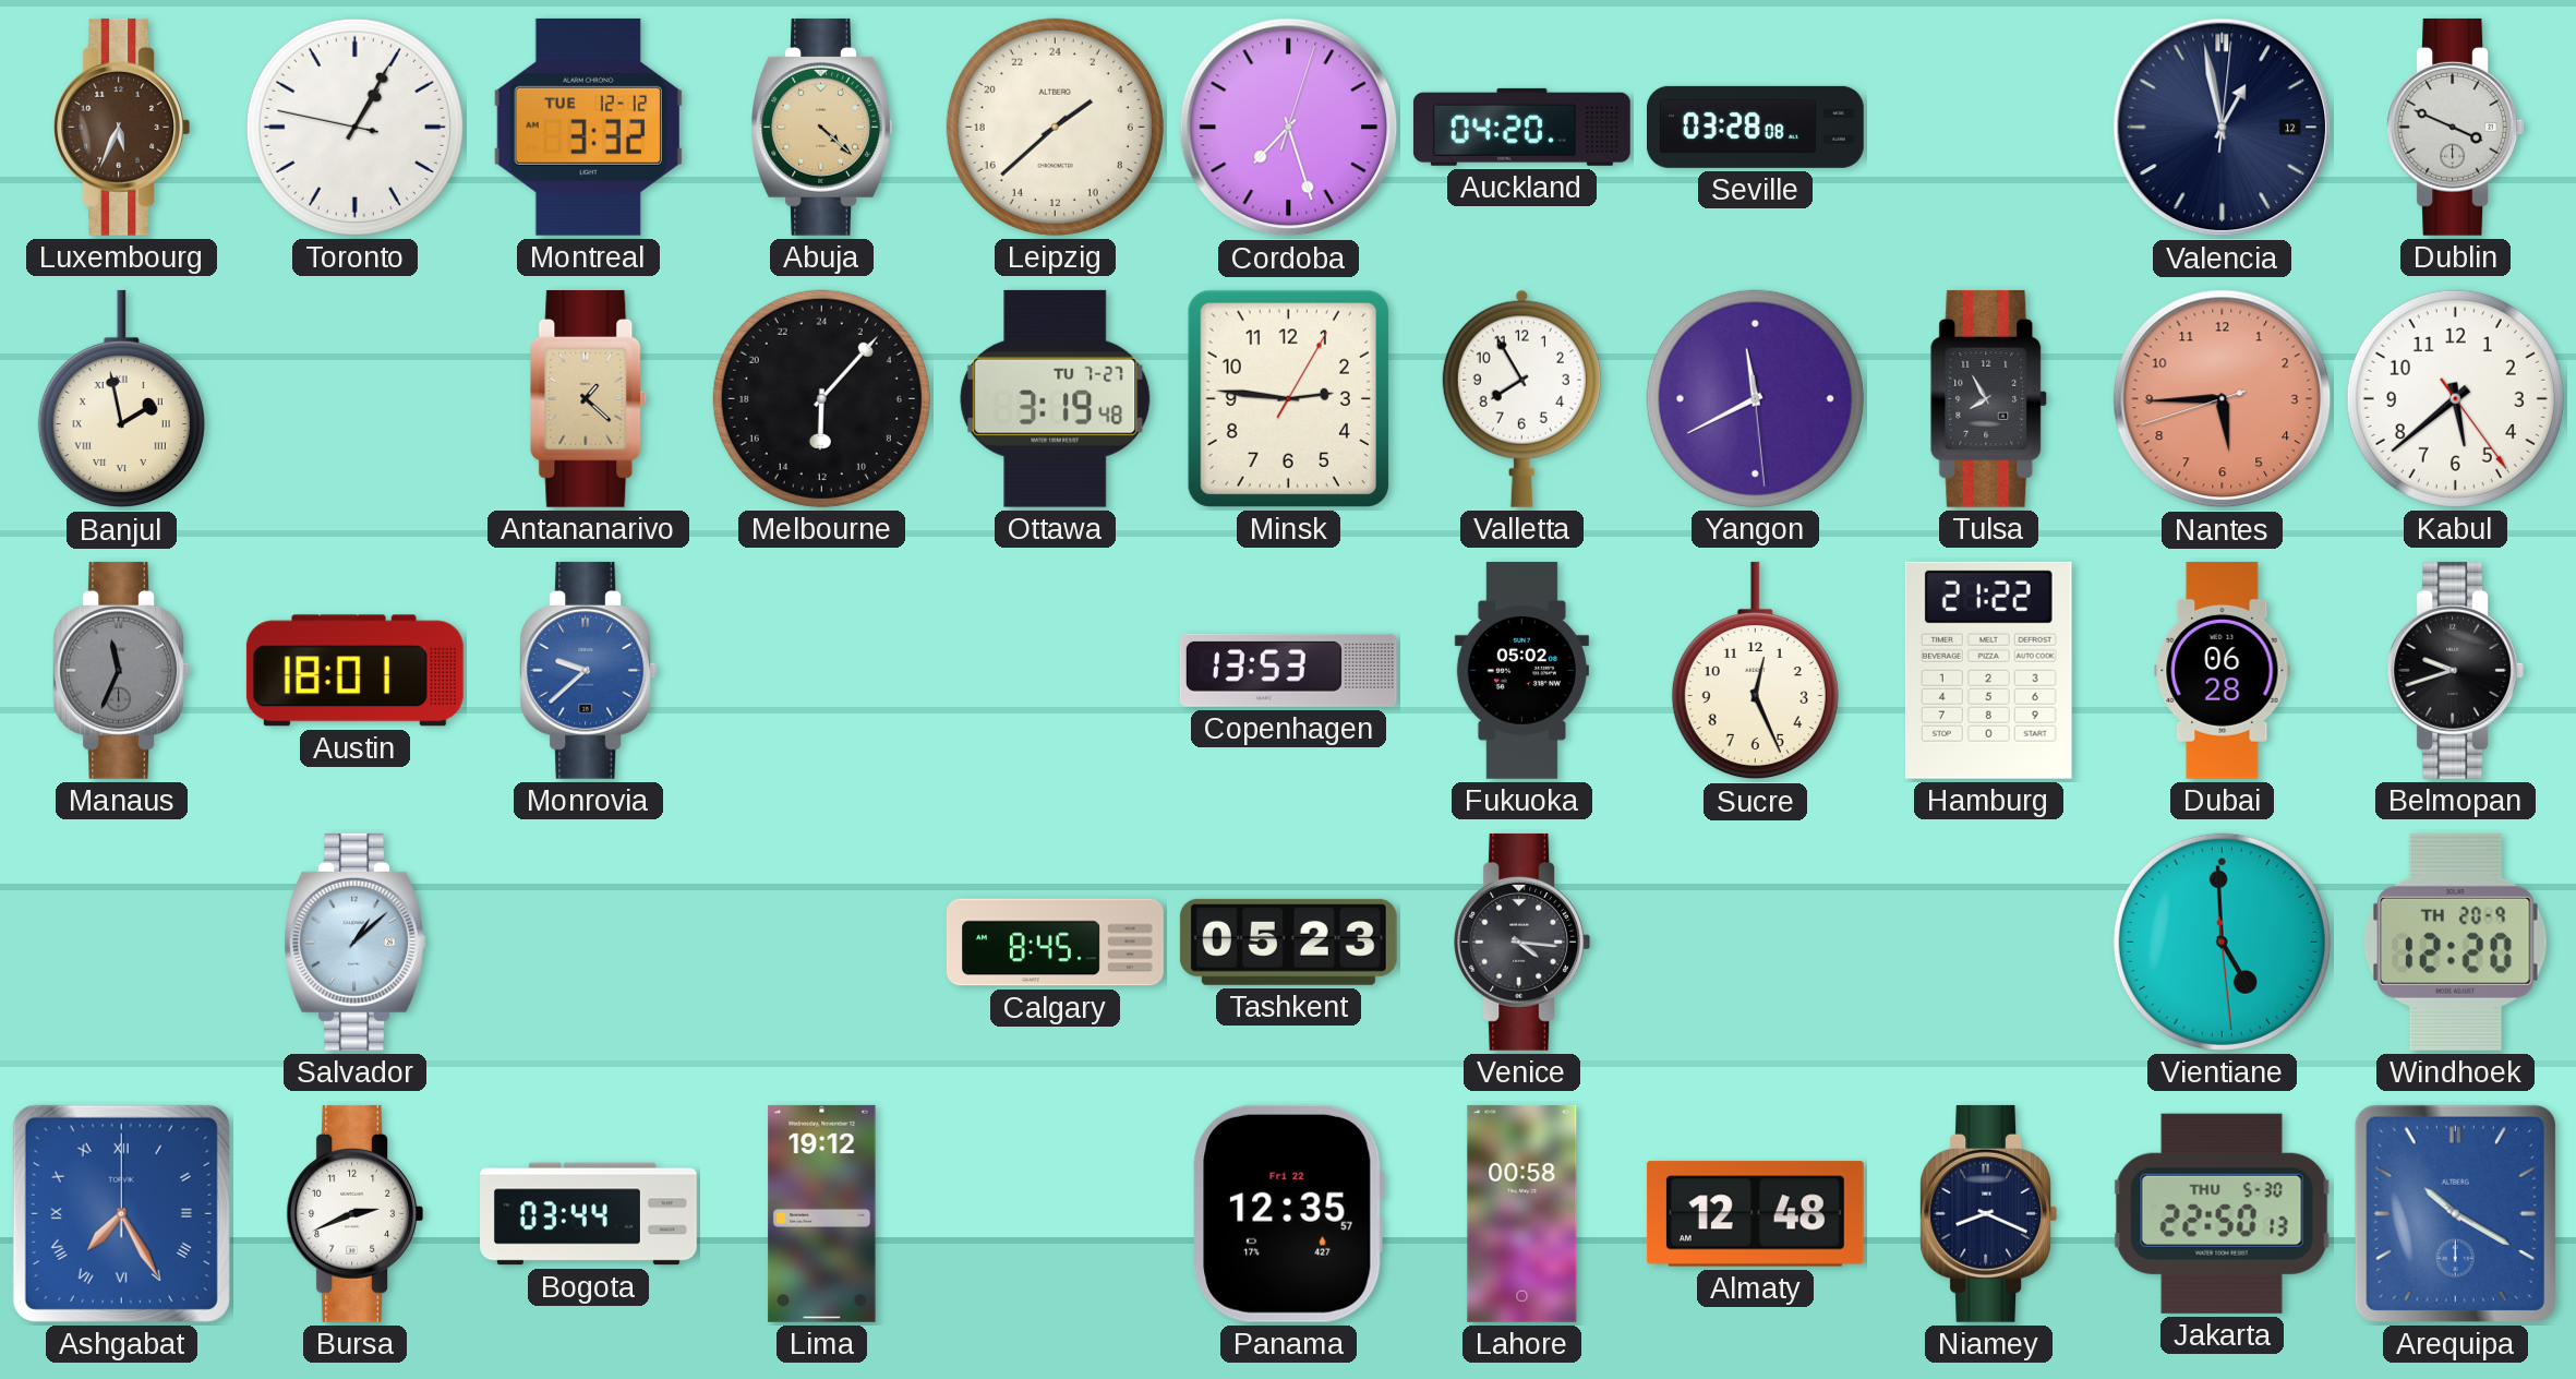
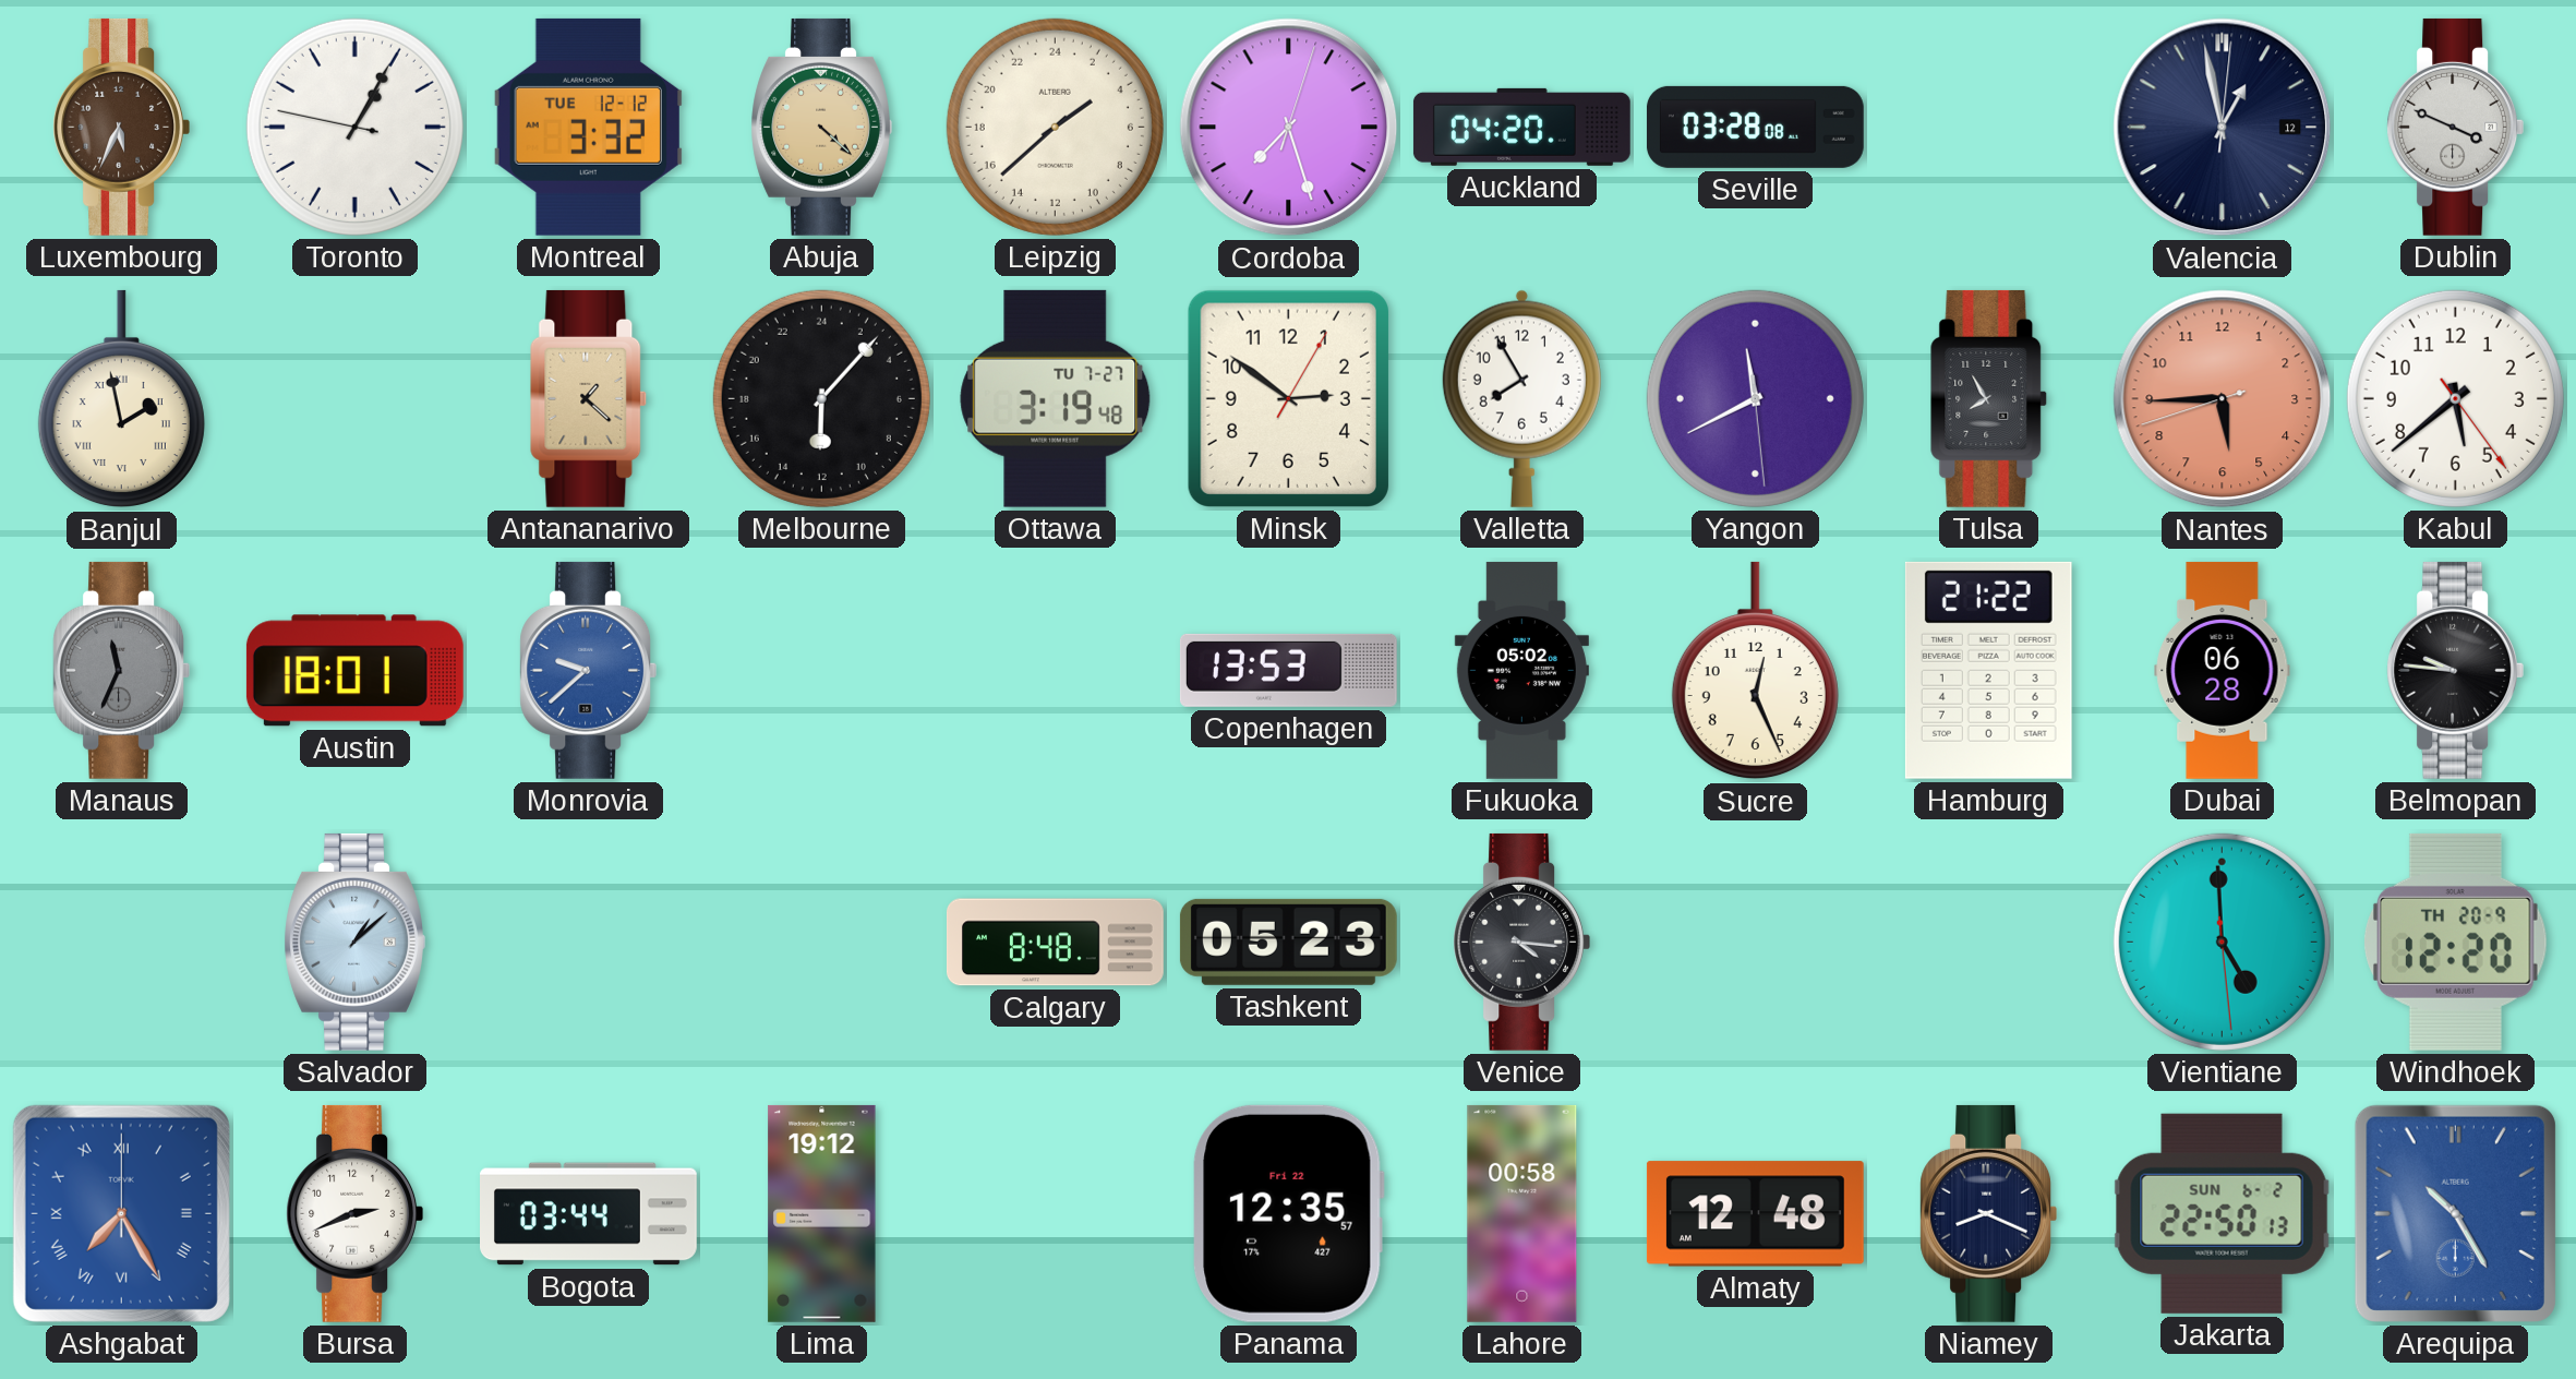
Minsk: 2:46 -> 2:51
Belmopan: 9:42 -> 9:46
Calgary: 8:45 -> 8:48
Jakarta date: THU 5-30 -> SUN 6-2
Arequipa: 10:20 -> 10:25
